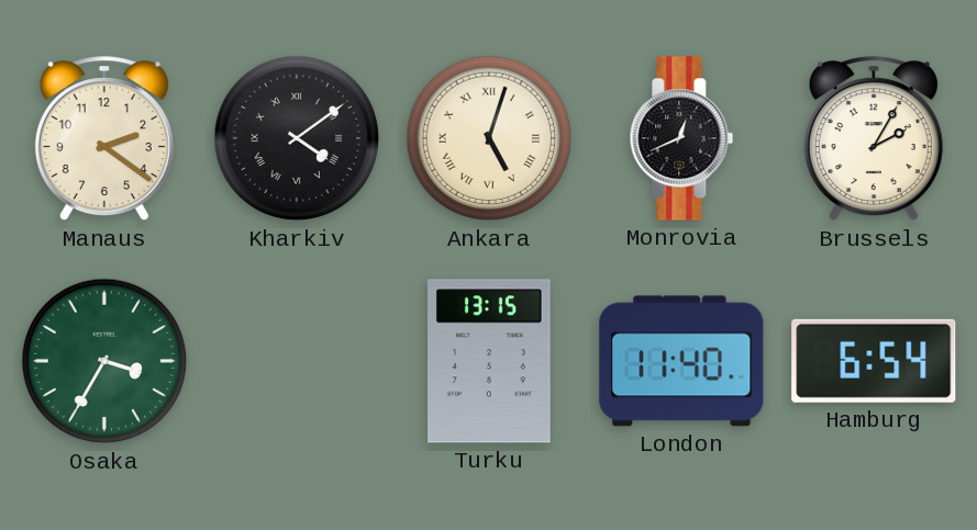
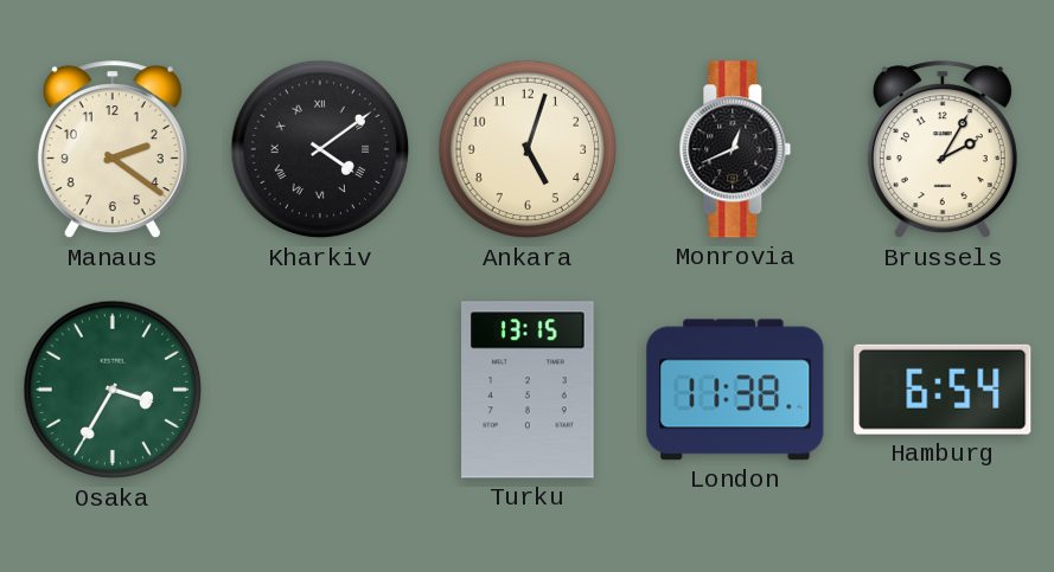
Ankara numerals: Roman -> Arabic
London: 11:40 -> 11:38
